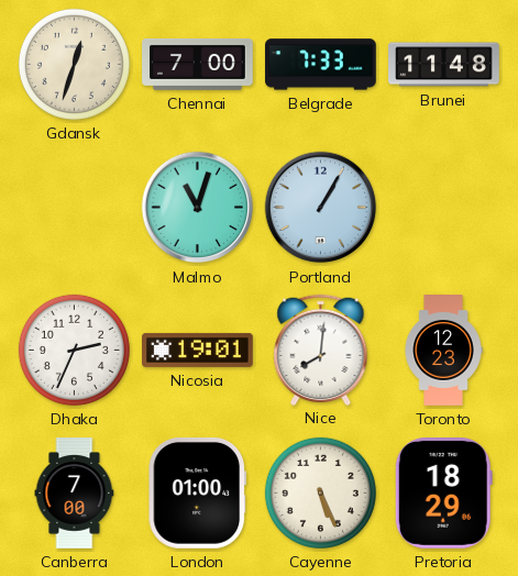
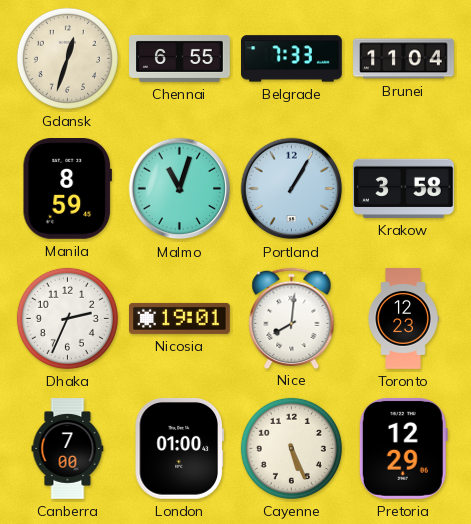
Chennai: 7:00 -> 6:55
Brunei: 11:48 -> 11:04
Manila: none -> 8:59
Krakow: none -> 3:58
Pretoria: 18:29 -> 12:29
